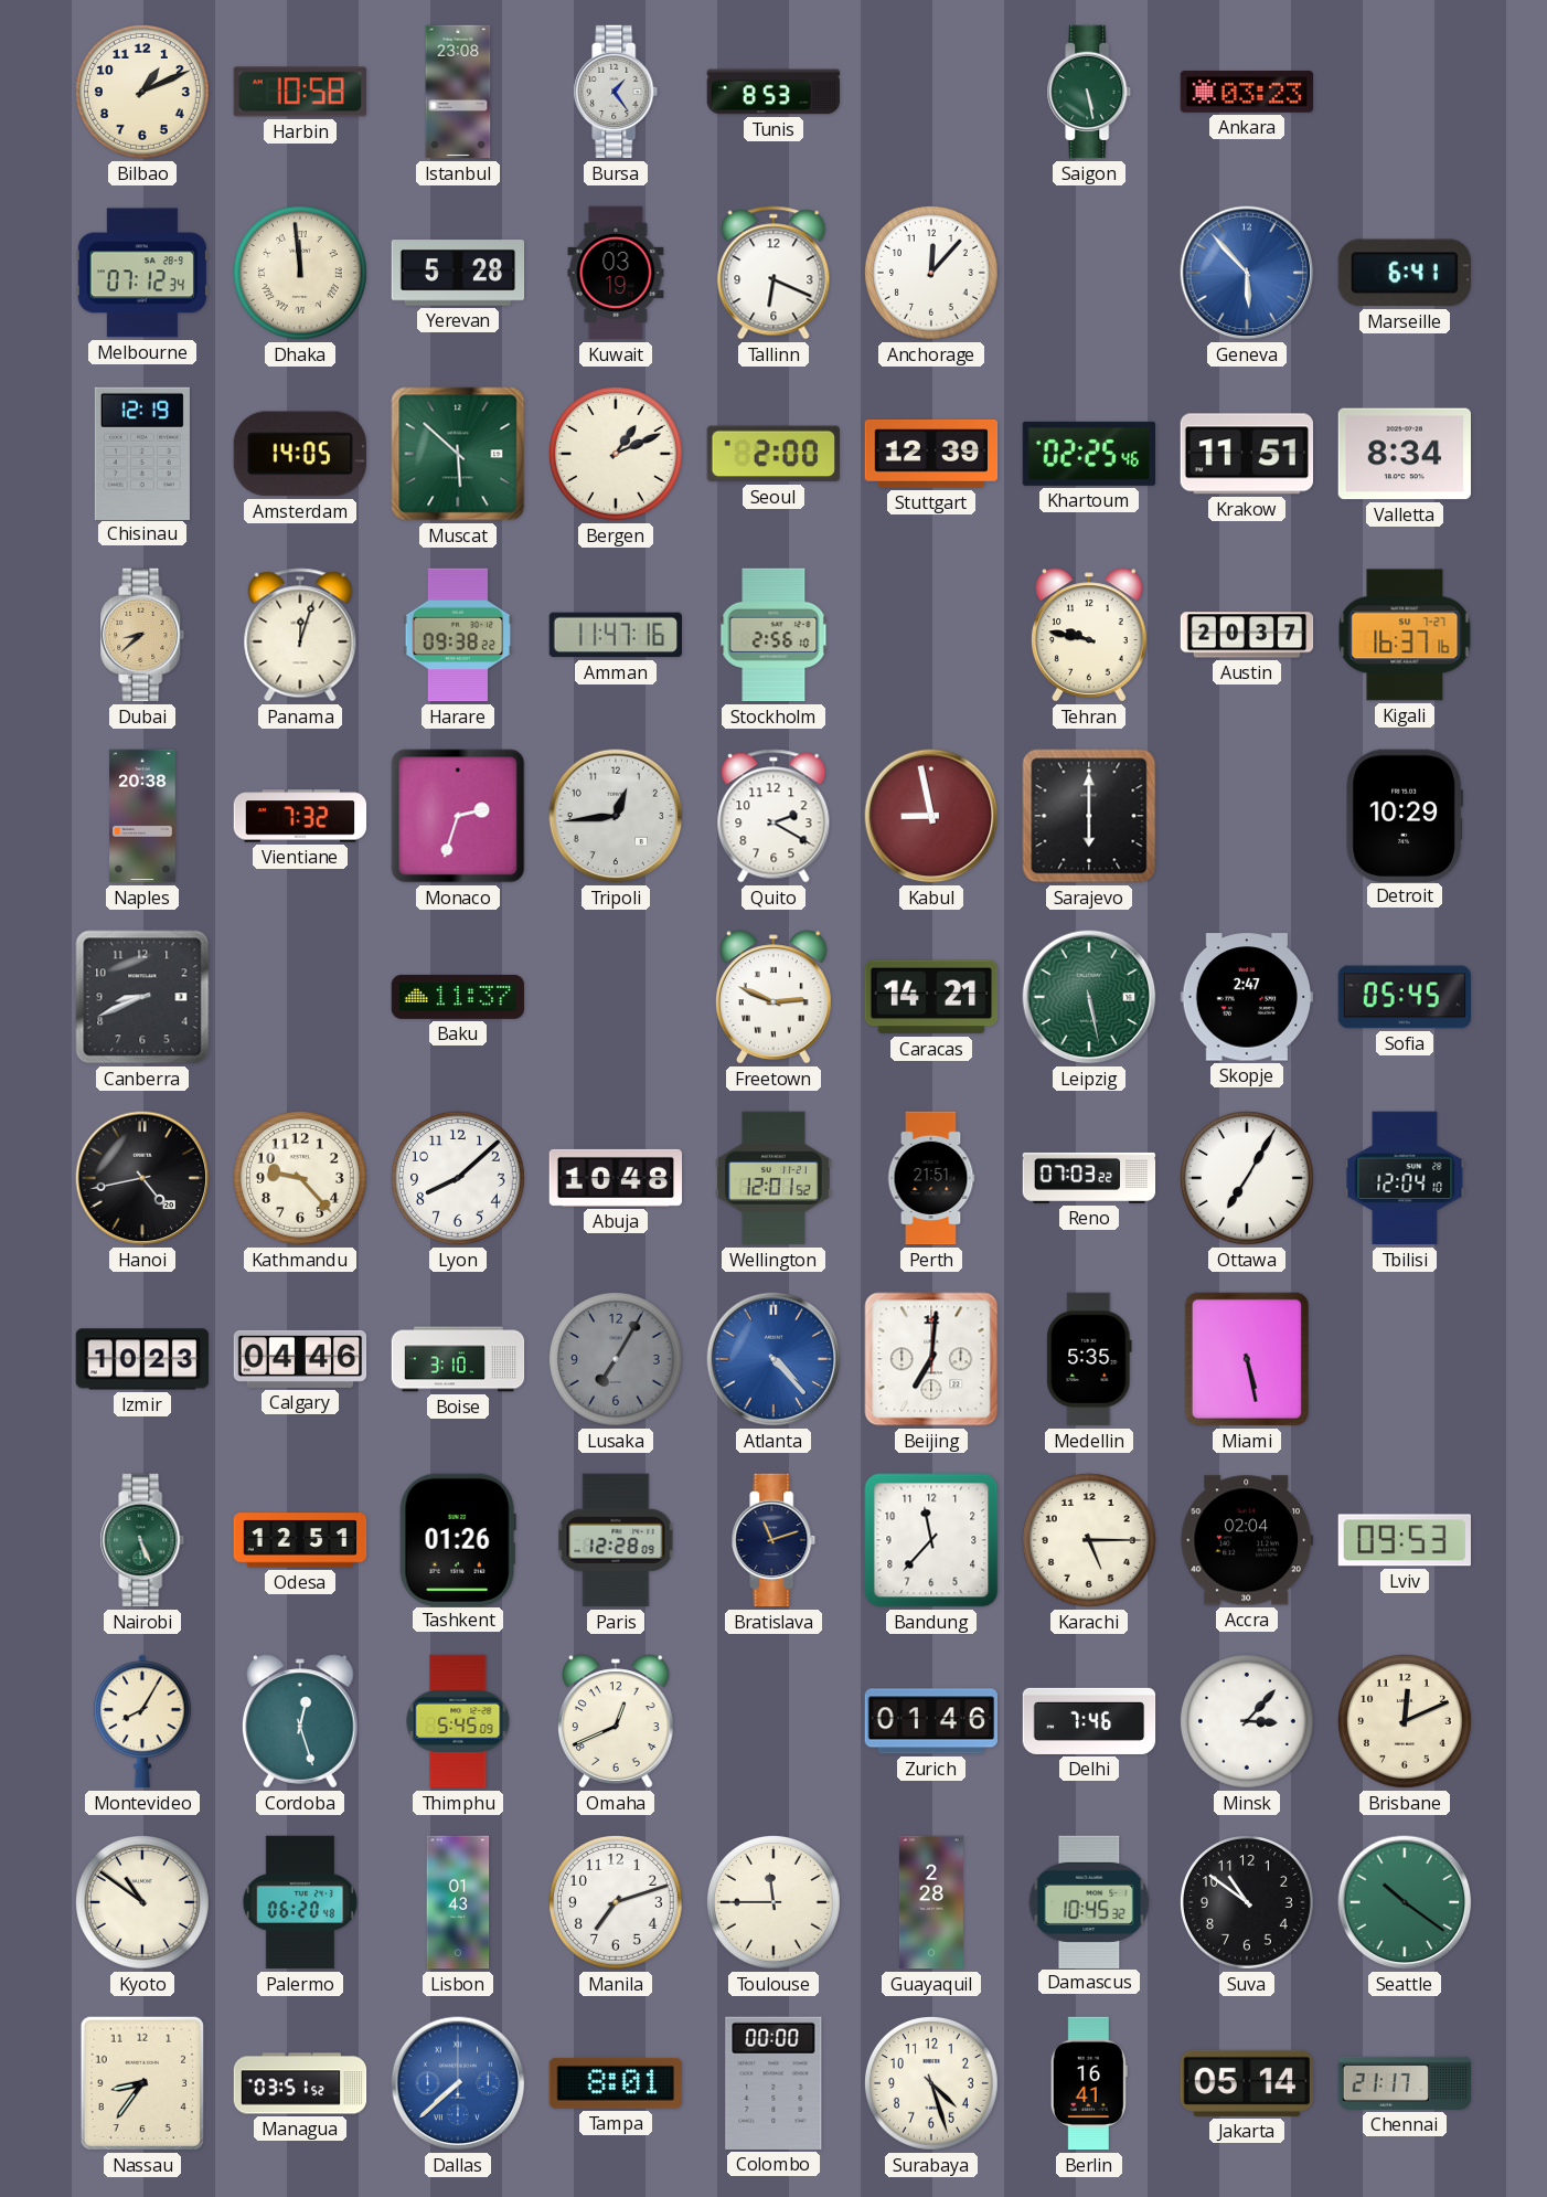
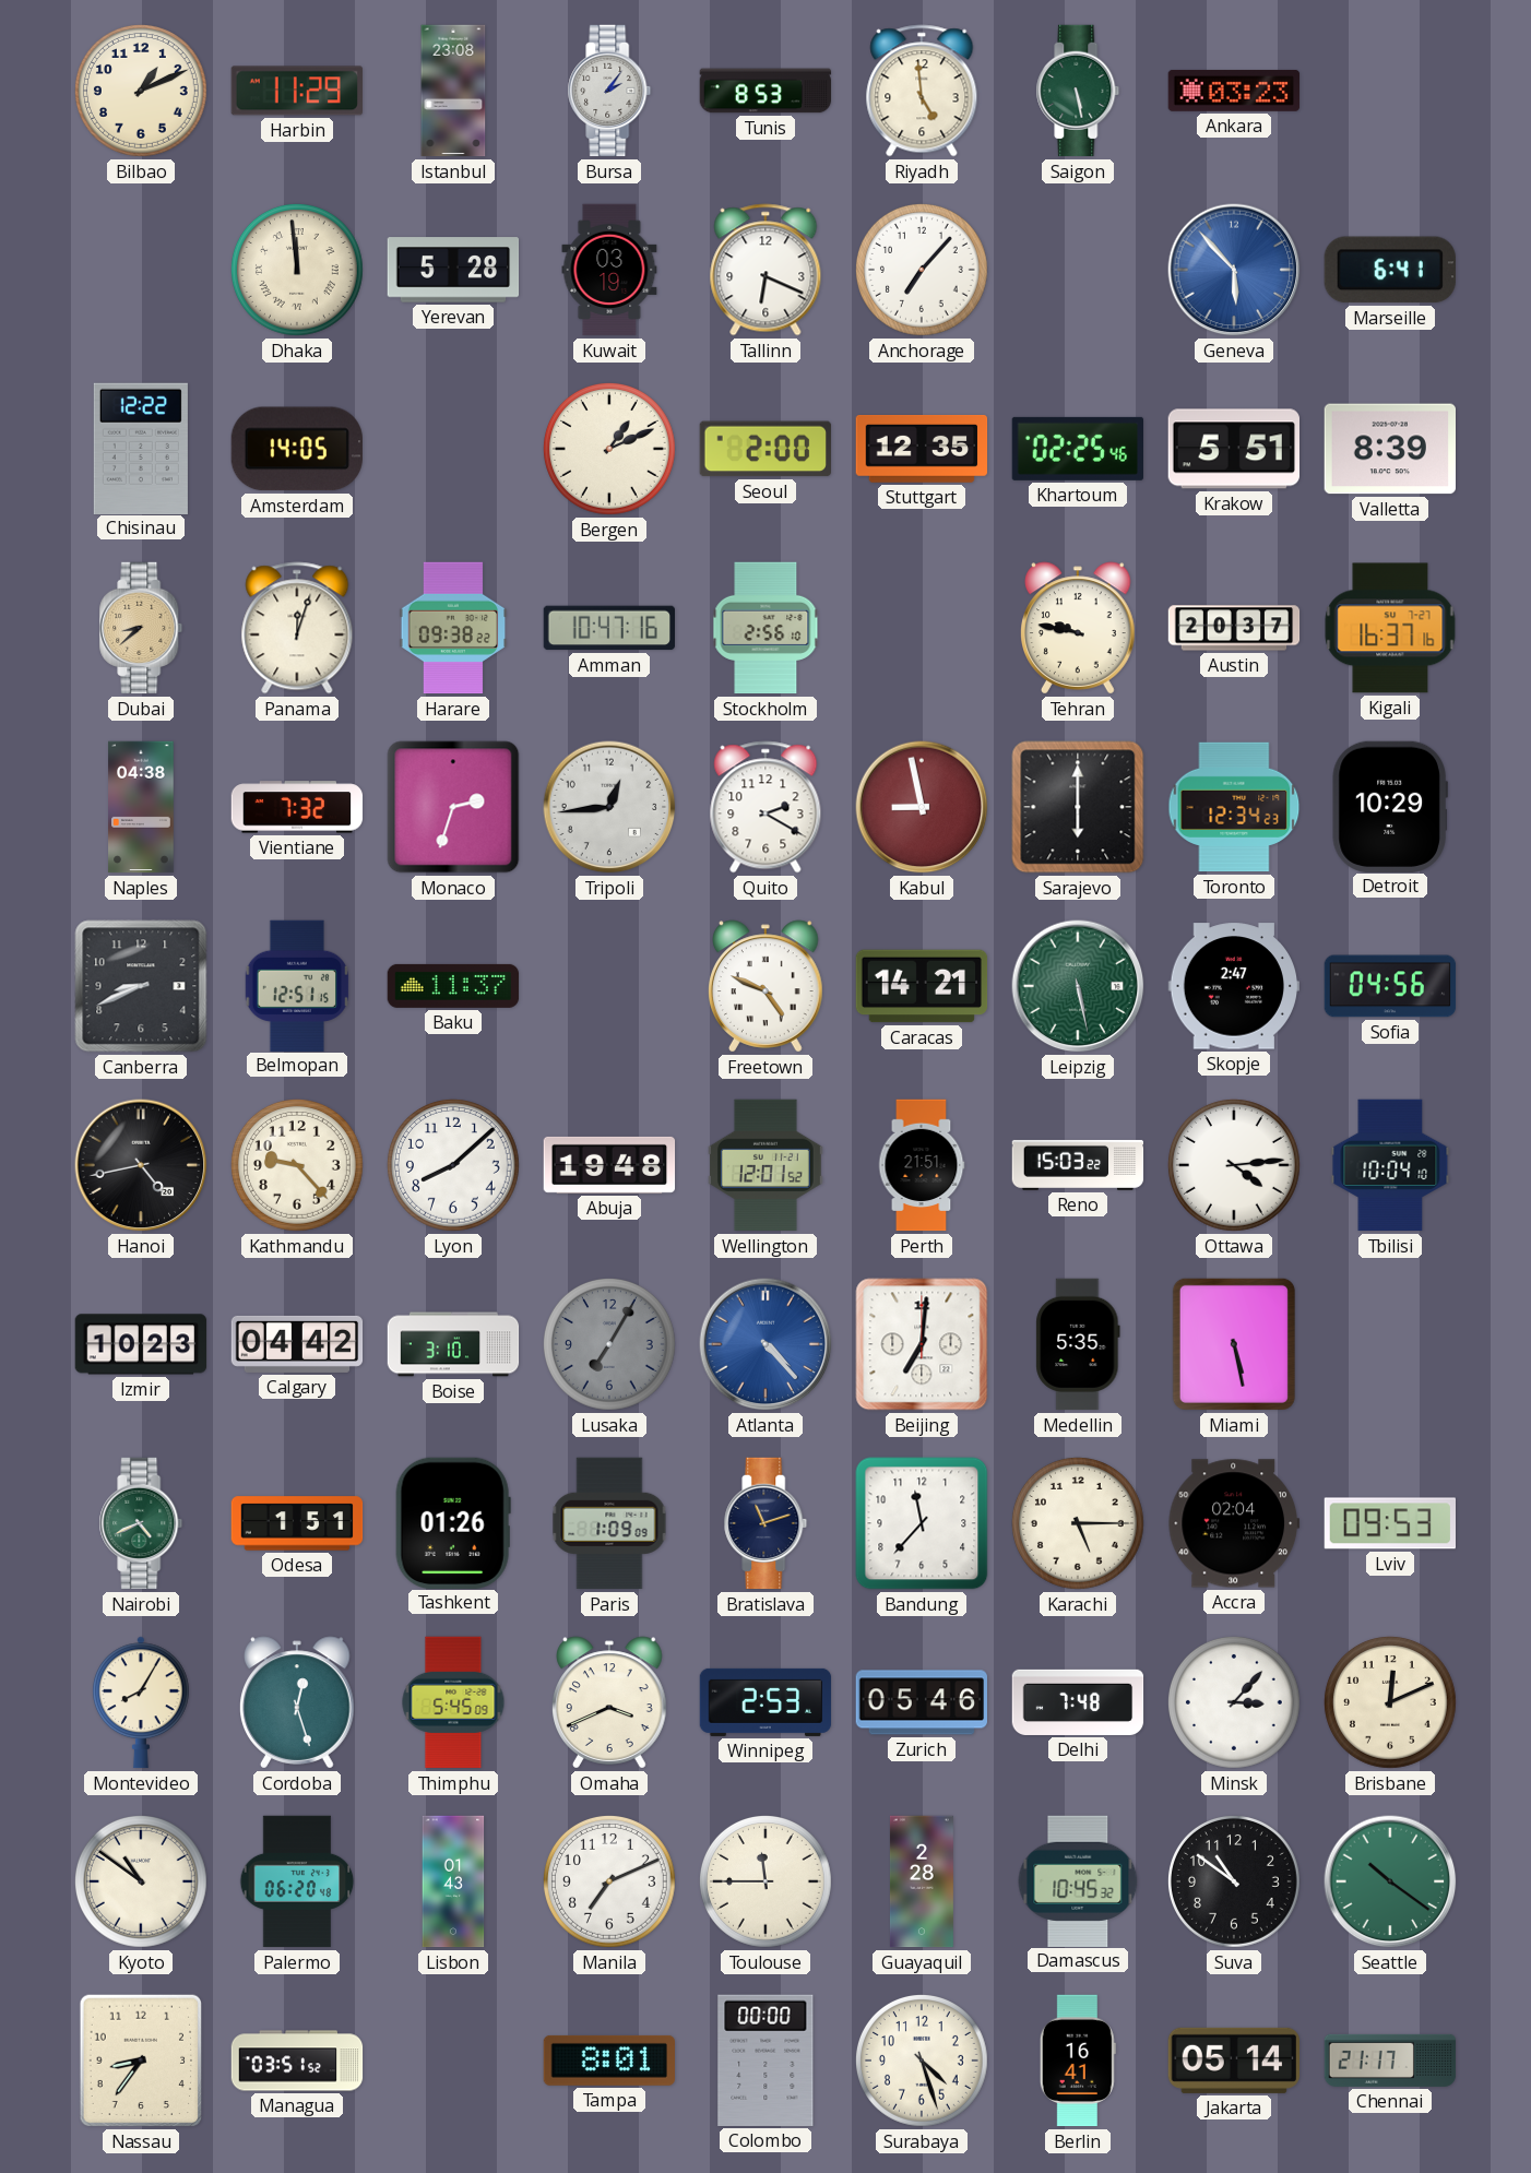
Harbin: 10:58 -> 11:29
Bursa: 1:24 -> 2:06
Riyadh: none -> 4:59
Melbourne: 07:12 -> none
Anchorage: 12:07 -> 7:07
Chisinau: 12:19 -> 12:22
Muscat: 5:52 -> none
Stuttgart: 12:39 -> 12:35
Krakow: 11:51 -> 5:51
Valletta: 8:34 -> 8:39
Amman: 11:47 -> 10:47
Naples: 20:38 -> 04:38
Toronto: none -> 12:34
Belmopan: none -> 12:51
Freetown: 2:49 -> 4:49
Sofia: 05:45 -> 04:56
Abuja: 10:48 -> 19:48
Reno: 07:03 -> 15:03
Ottawa: 7:05 -> 4:14
Tbilisi: 12:04 -> 10:04
Calgary: 04:46 -> 04:42
Nairobi: 5:26 -> 4:41
Odesa: 12:51 -> 1:51
Paris: 12:28 -> 1:09
Omaha: 12:41 -> 3:41
Winnipeg: none -> 2:53
Zurich: 01:46 -> 05:46
Delhi: 7:46 -> 7:48
Manila: 7:12 -> 7:11
Dallas: 7:38 -> none
